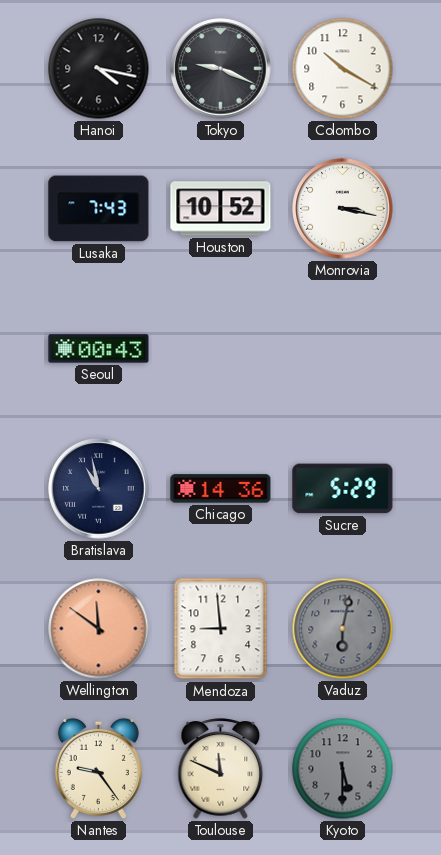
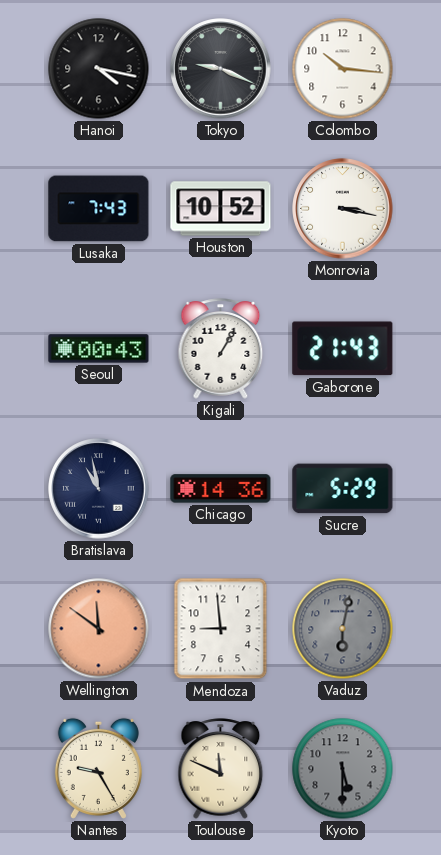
Colombo: 10:20 -> 10:16
Kigali: none -> 1:05
Gaborone: none -> 21:43
Nantes: 9:24 -> 9:25
